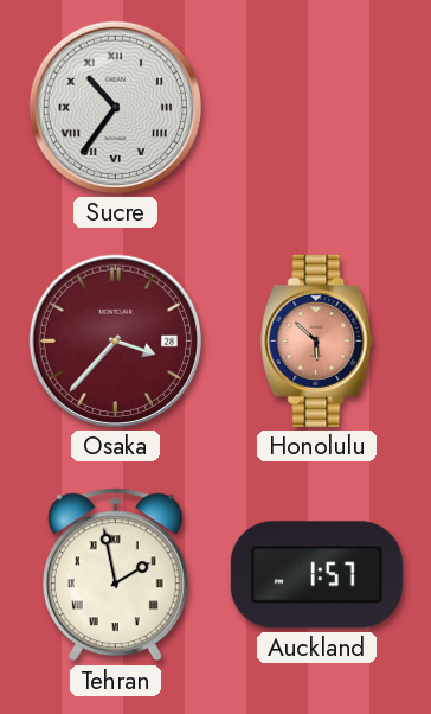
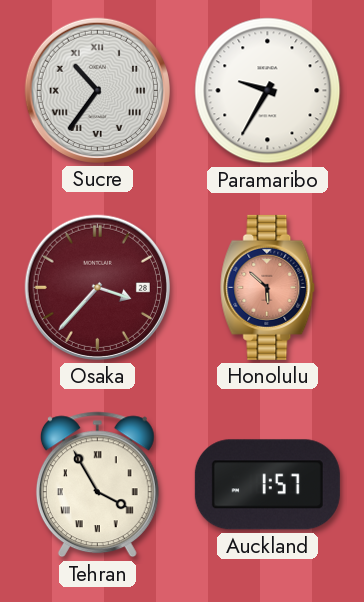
Paramaribo: none -> 9:35
Tehran: 1:58 -> 3:55
